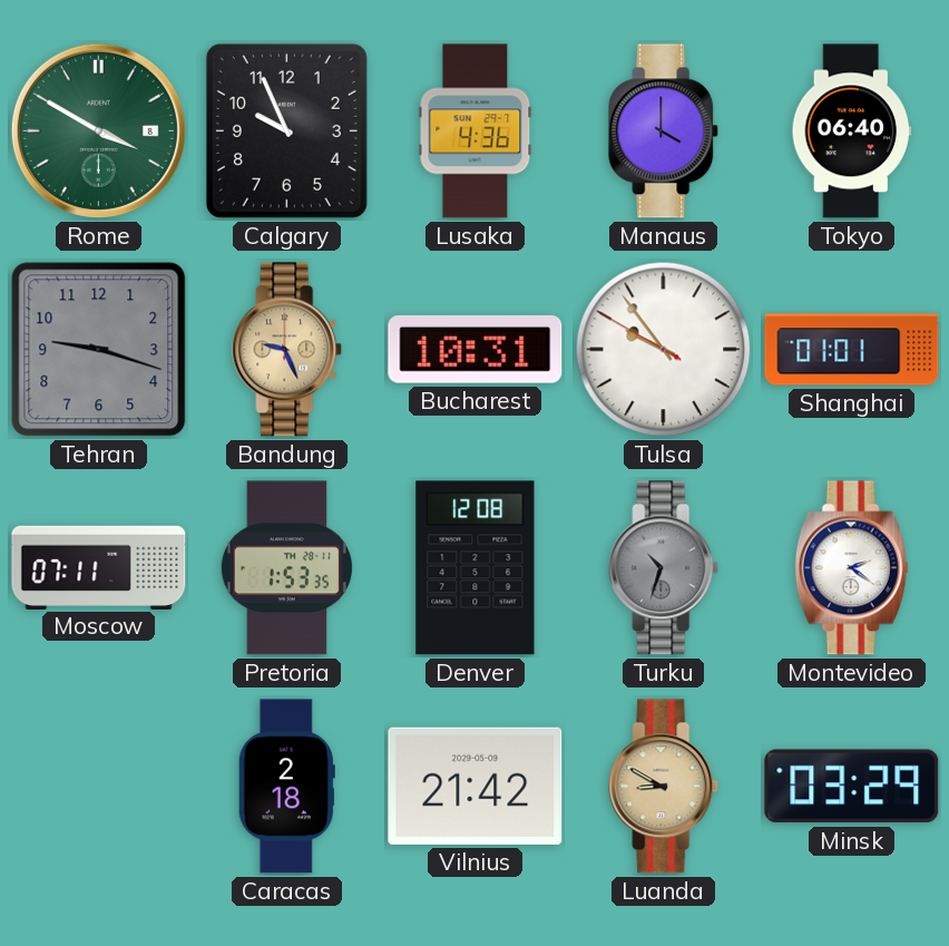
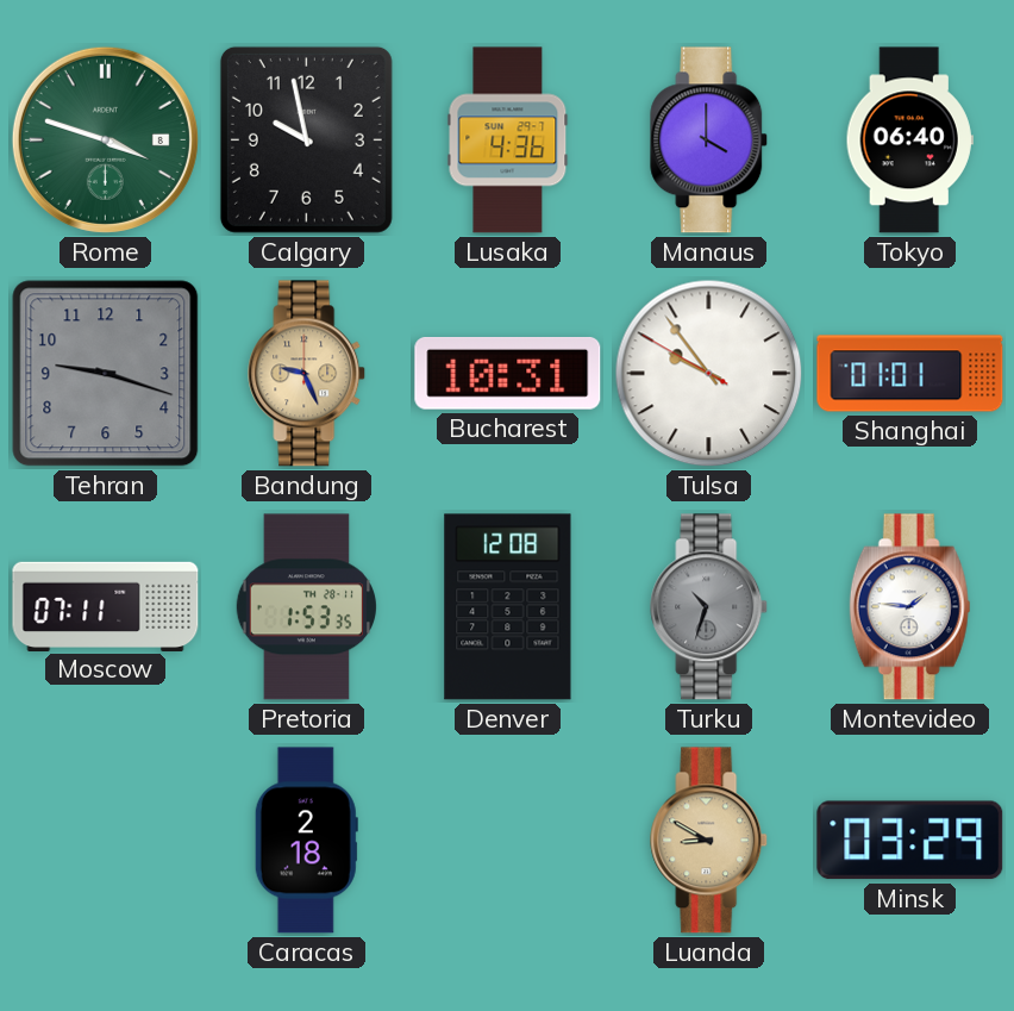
Rome: 3:50 -> 3:48
Calgary: 9:56 -> 9:58
Montevideo: 2:21 -> 1:46
Vilnius: 21:42 -> none
